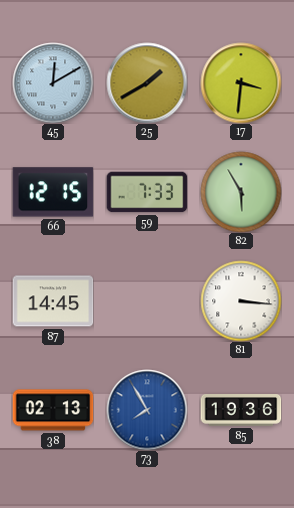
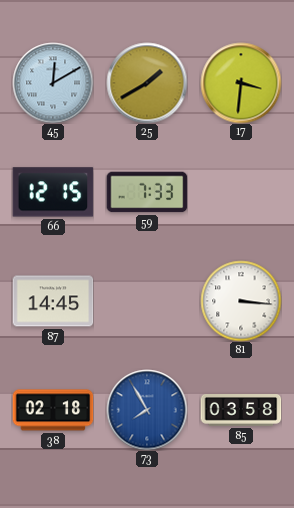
82: 5:55 -> none
38: 02:13 -> 02:18
85: 19:36 -> 03:58
